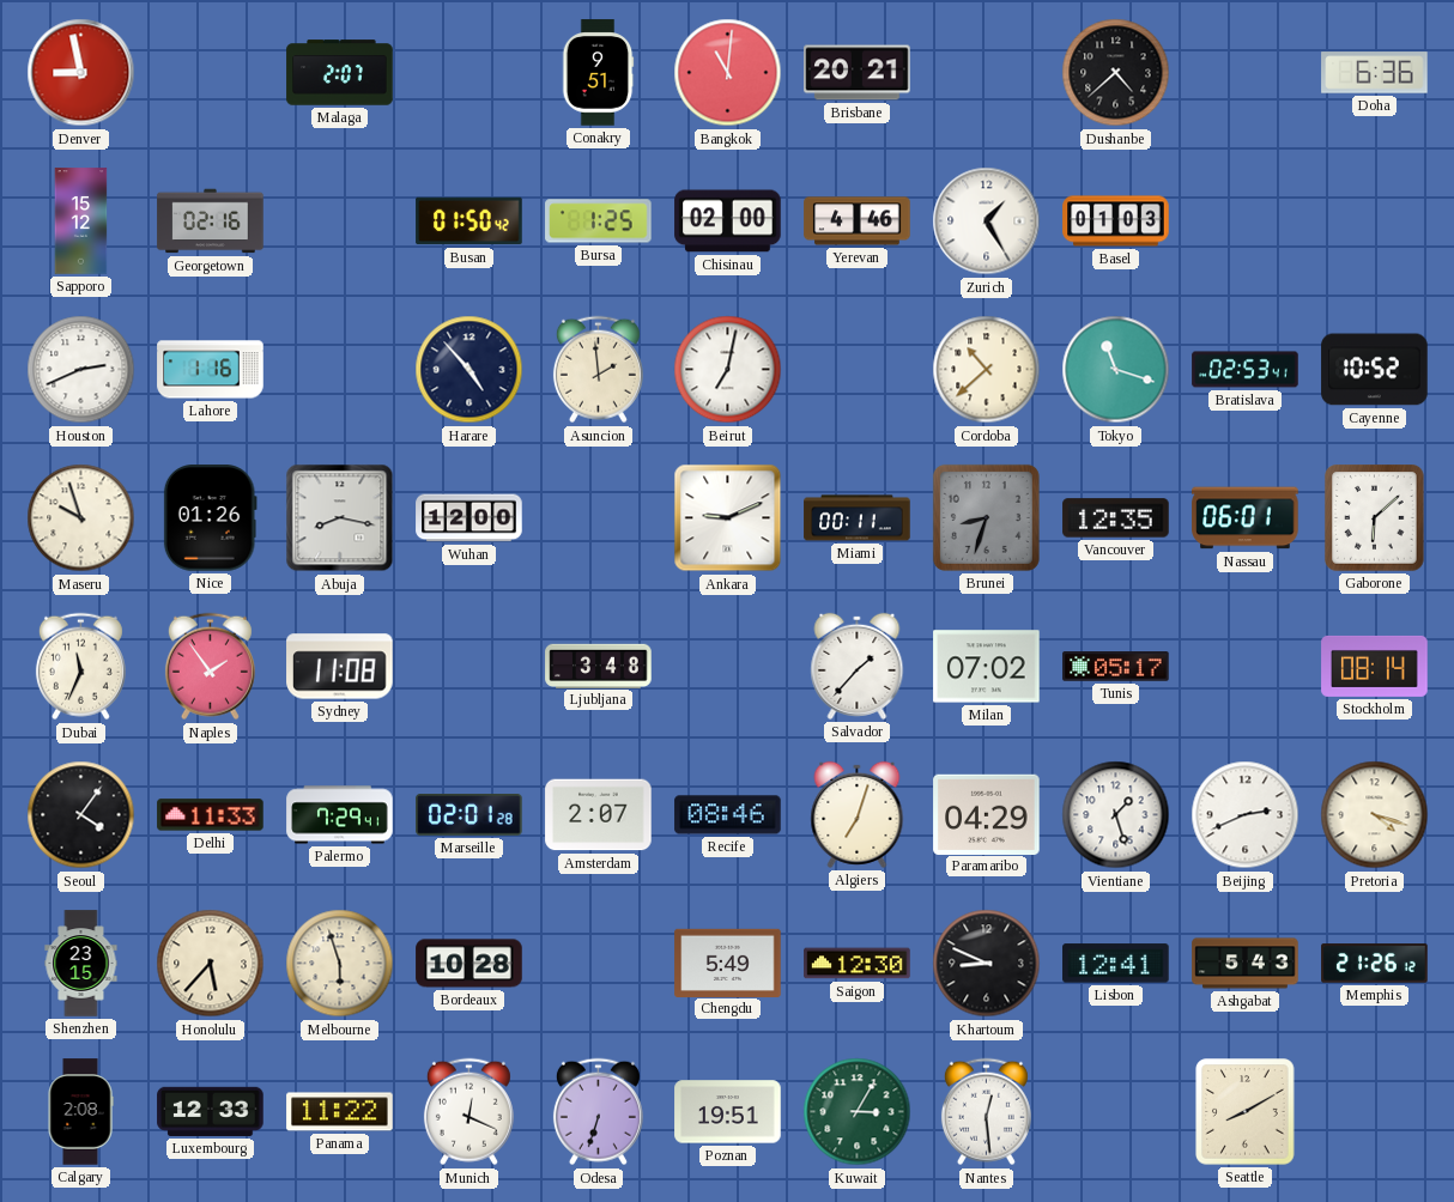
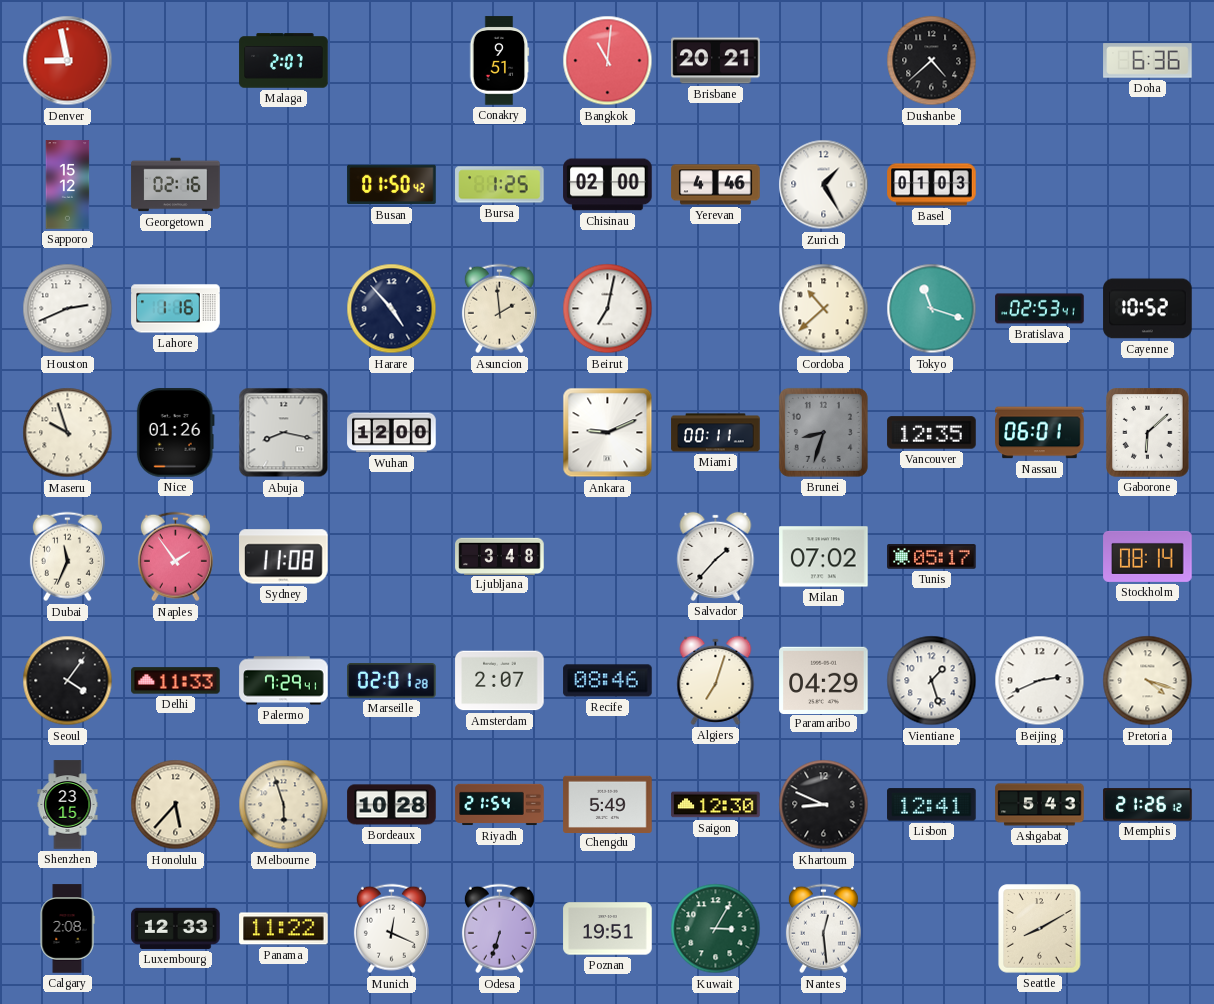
Riyadh: none -> 21:54
